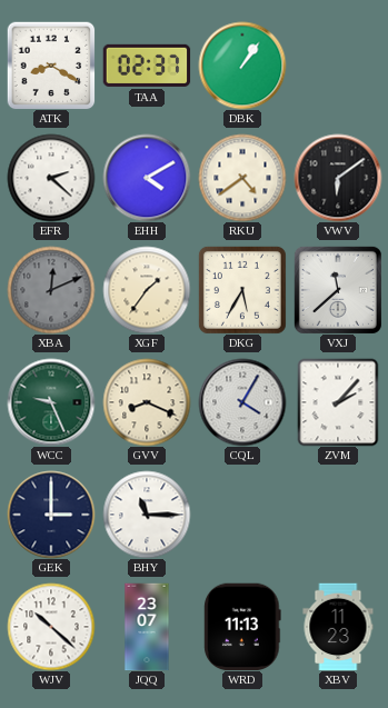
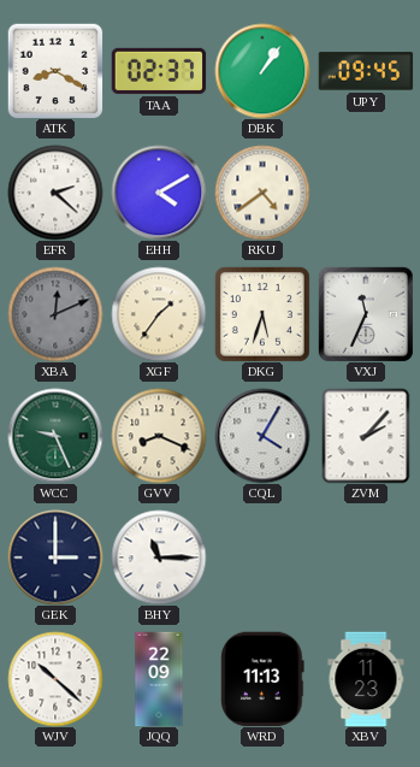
UPY: none -> 09:45
VWV: 6:09 -> none
DKG: 5:35 -> 5:33
VXJ: 11:38 -> 11:34
JQQ: 23:07 -> 22:09
